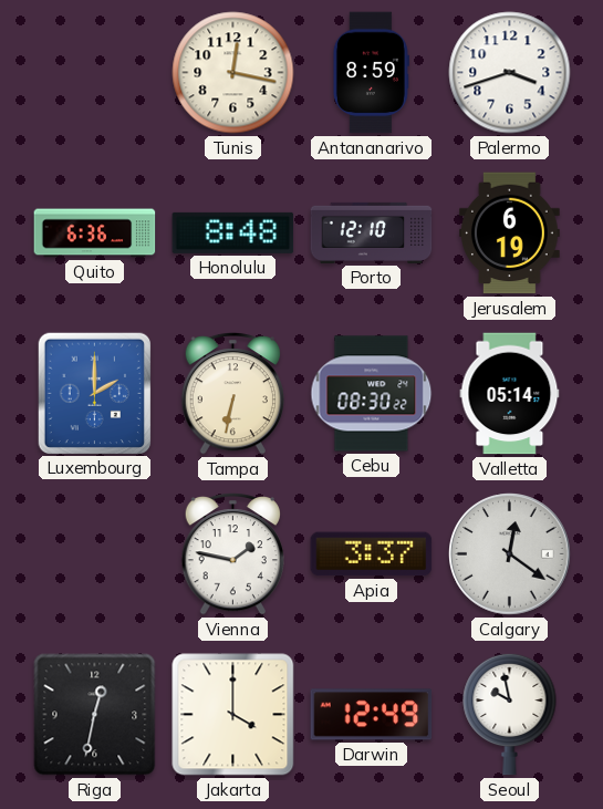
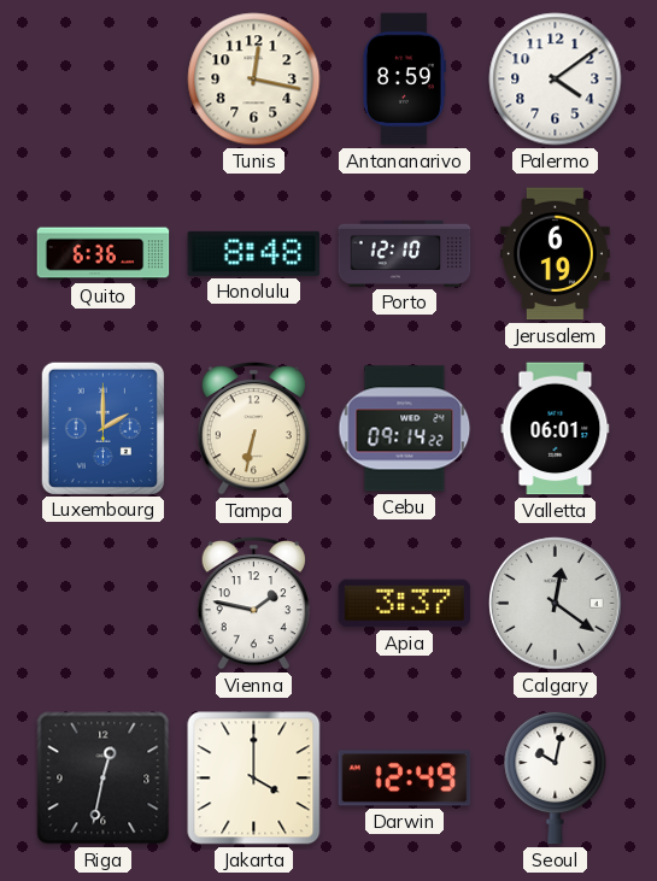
Palermo: 3:42 -> 4:09
Cebu: 08:30 -> 09:14
Valletta: 05:14 -> 06:01
Seoul: 9:58 -> 10:02
